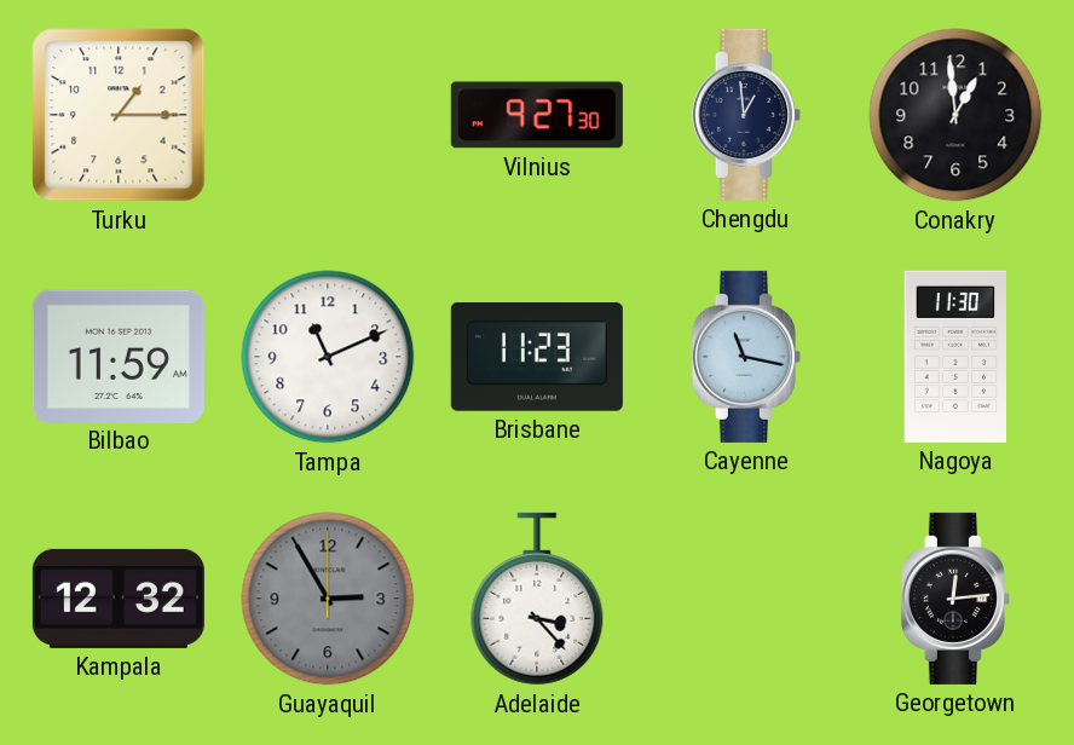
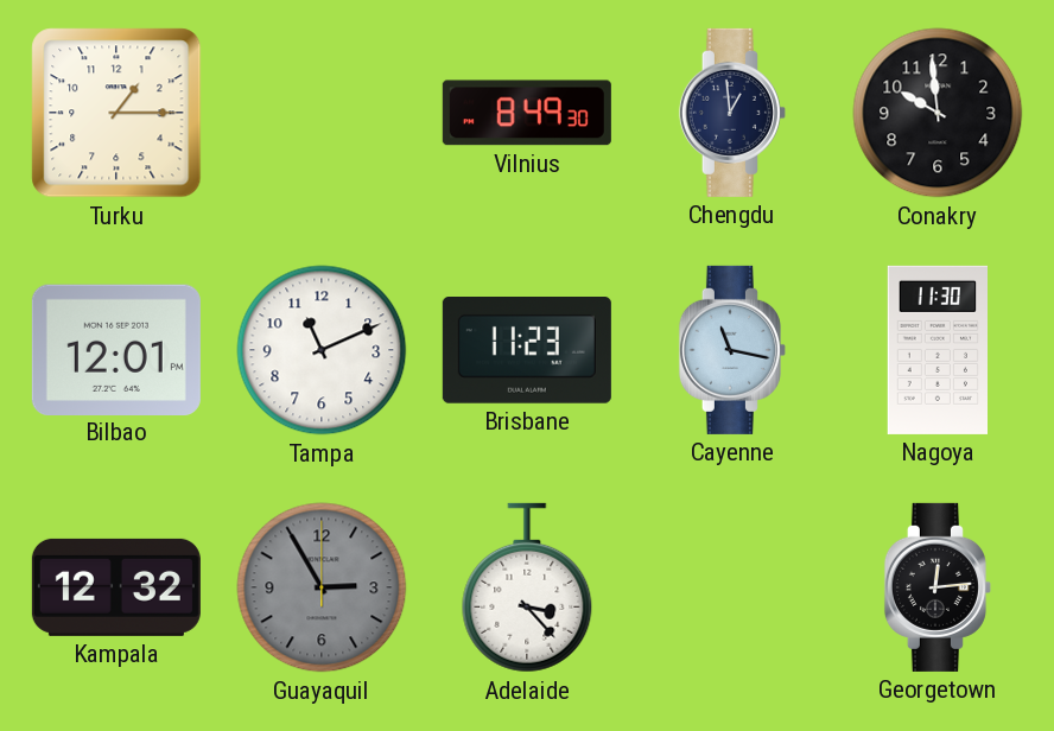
Vilnius: 9:27 -> 8:49
Conakry: 12:59 -> 9:59
Bilbao: 11:59 -> 12:01
